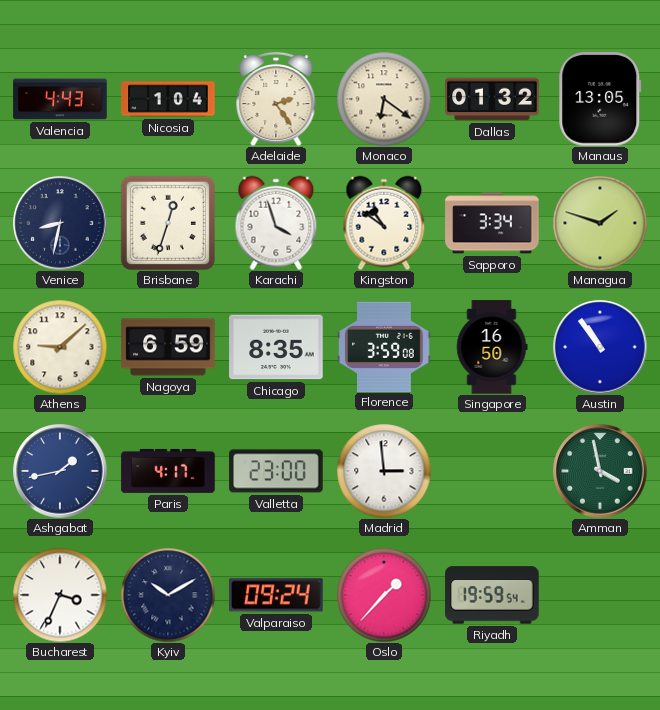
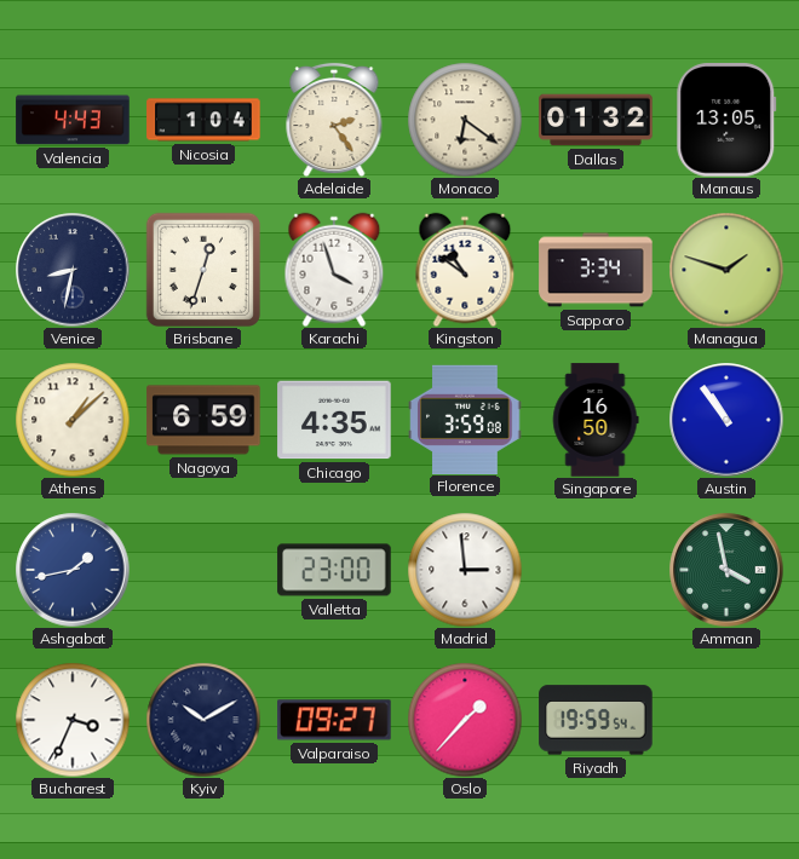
Athens: 9:08 -> 1:08
Chicago: 8:35 -> 4:35
Paris: 4:17 -> none
Valparaiso: 09:24 -> 09:27
